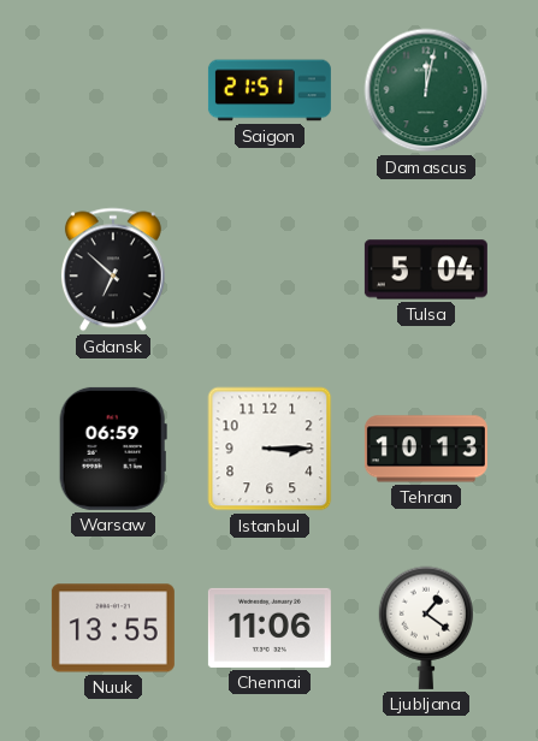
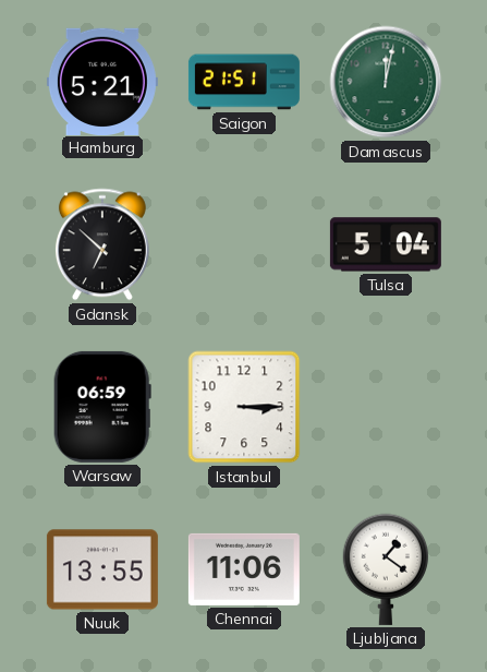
Hamburg: none -> 5:21
Tehran: 10:13 -> none
